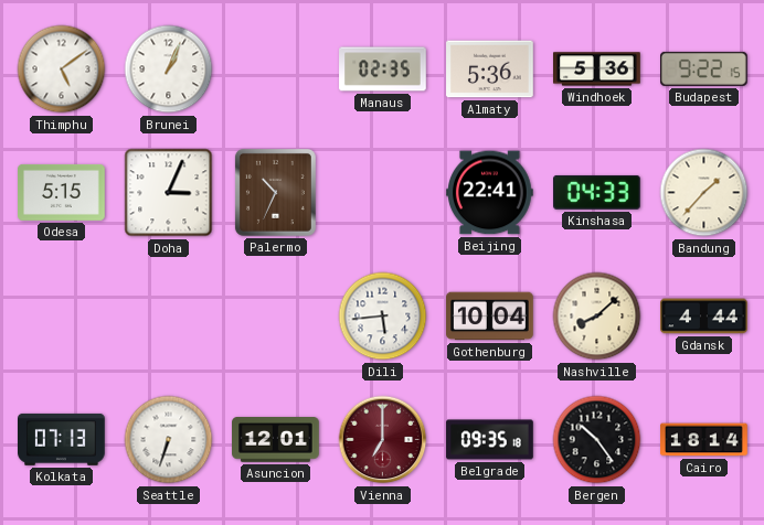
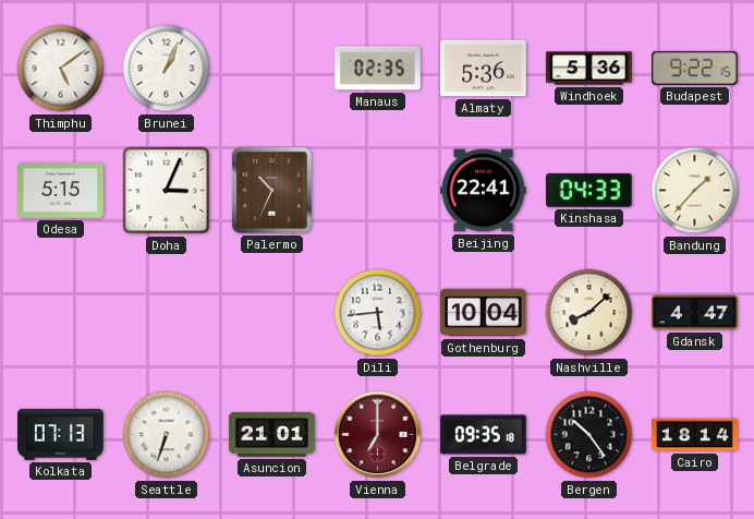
Gdansk: 4:44 -> 4:47
Asuncion: 12:01 -> 21:01
